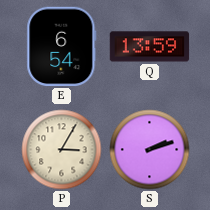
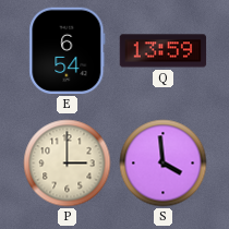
P: 3:05 -> 3:00
S: 2:12 -> 3:59
